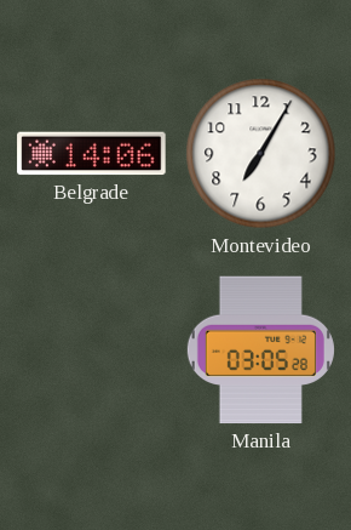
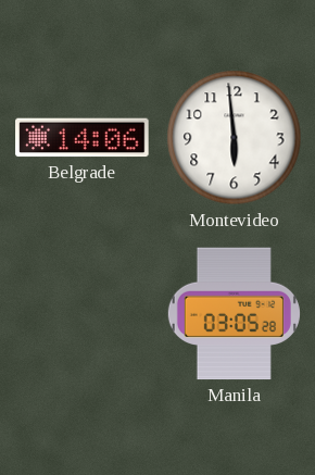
Montevideo: 7:05 -> 5:59
